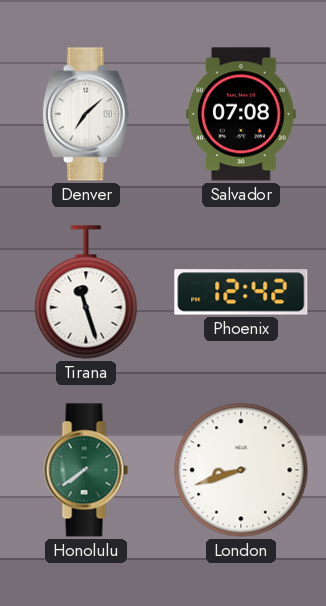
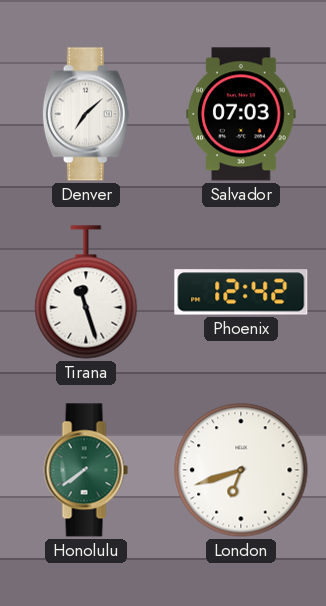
Salvador: 07:08 -> 07:03
London: 8:42 -> 6:42
